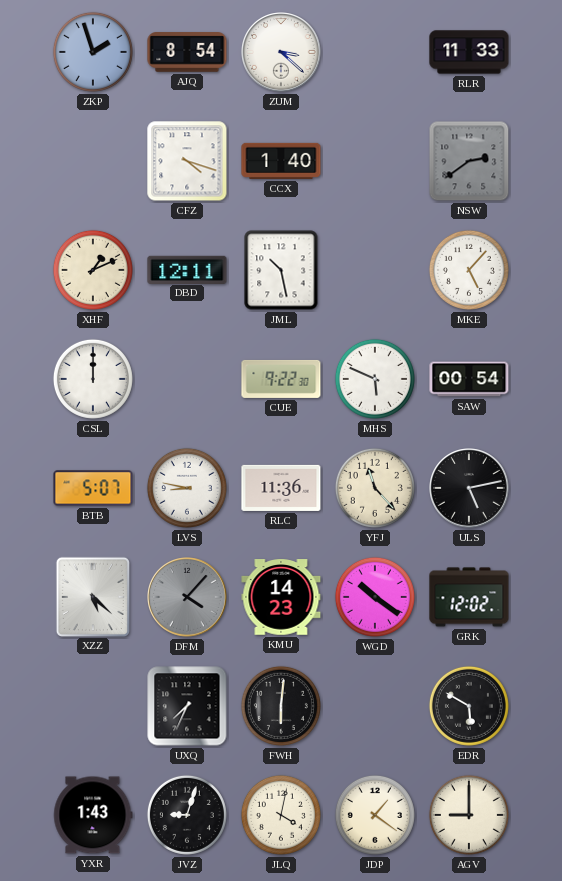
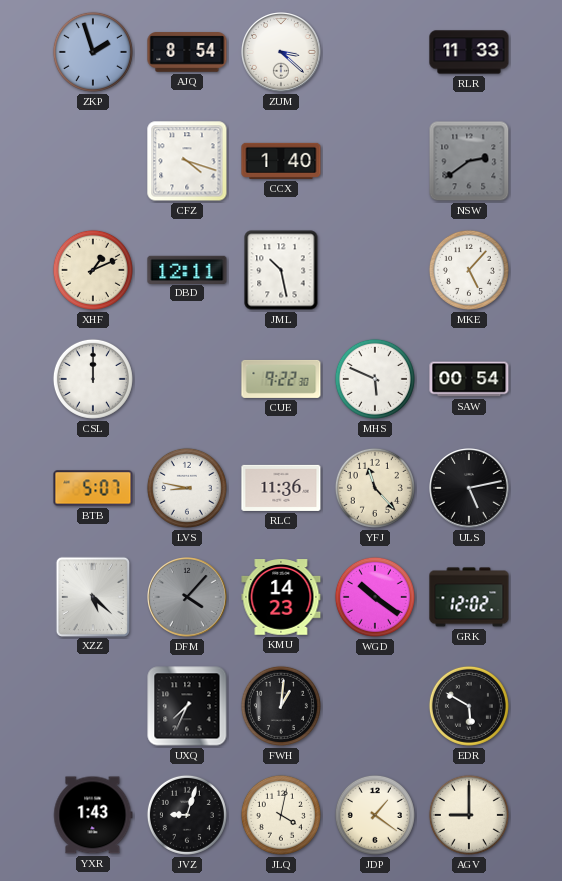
FWH: 6:01 -> 1:01
